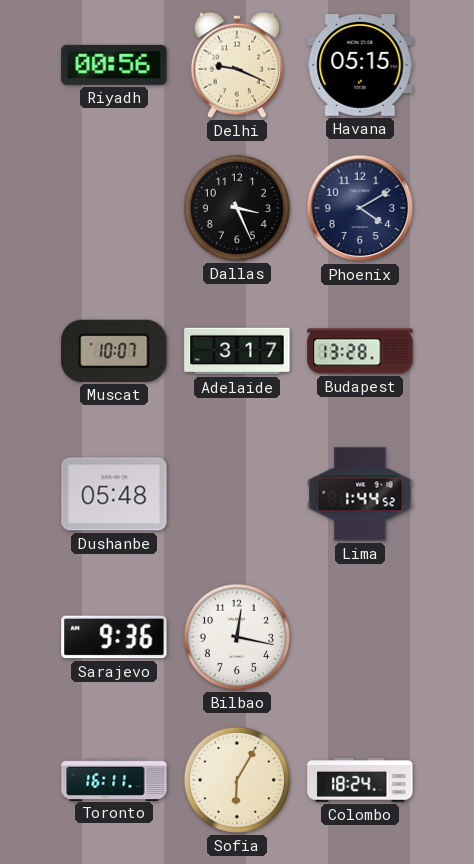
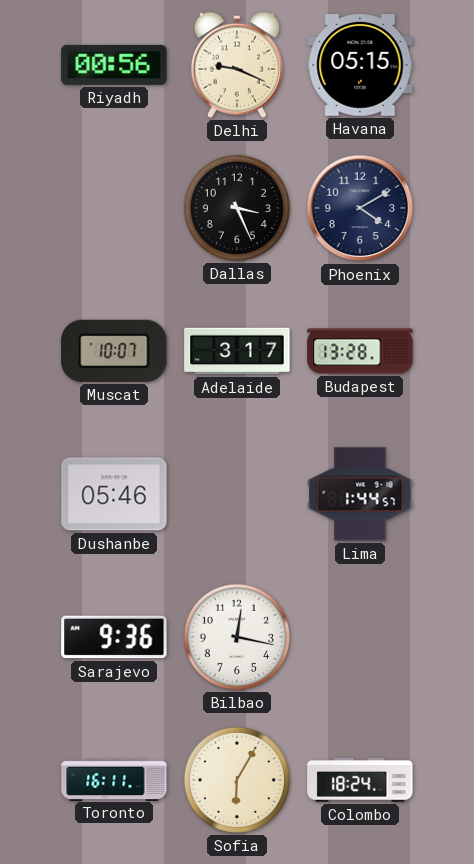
Dushanbe: 05:48 -> 05:46
Lima: 1:44:52 -> 1:44:57
